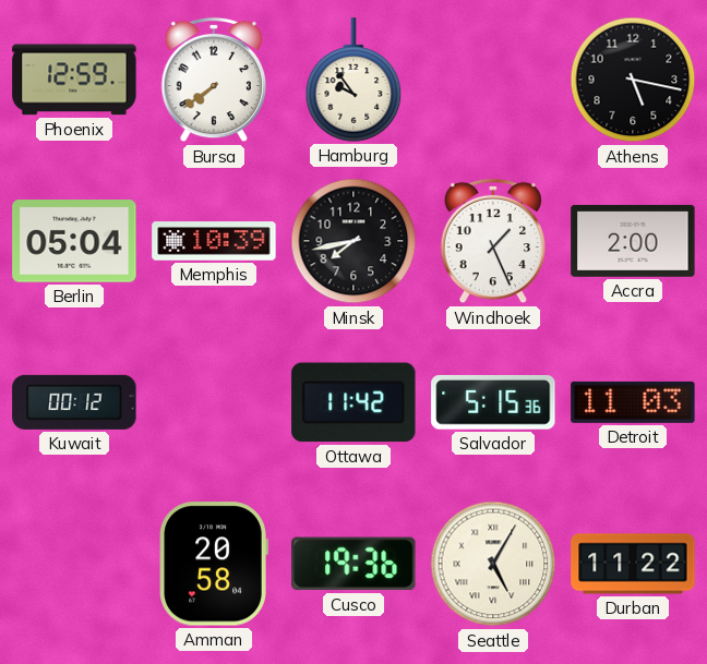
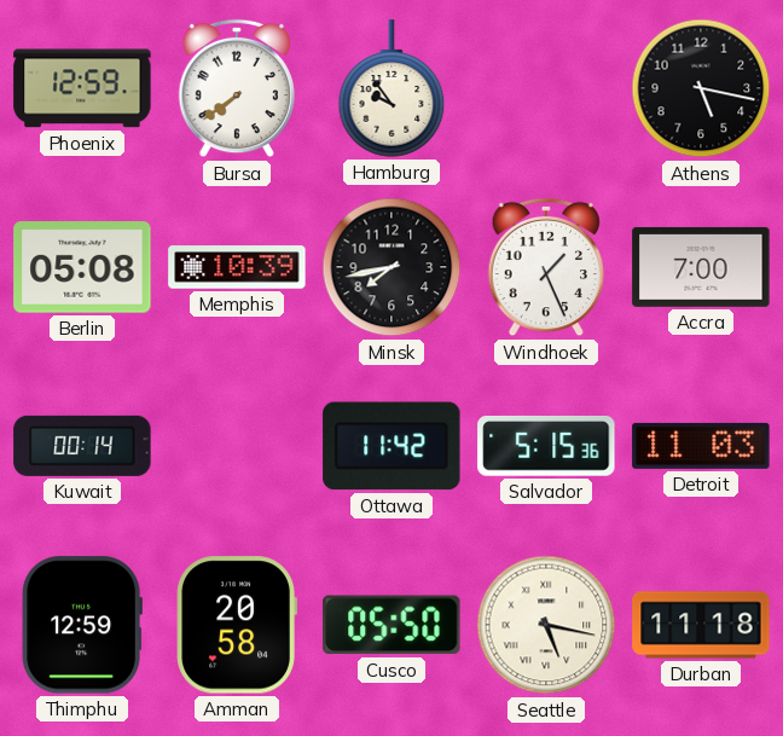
Berlin: 05:04 -> 05:08
Accra: 2:00 -> 7:00
Kuwait: 00:12 -> 00:14
Thimphu: none -> 12:59
Cusco: 19:36 -> 05:50
Seattle: 5:05 -> 5:17
Durban: 11:22 -> 11:18
